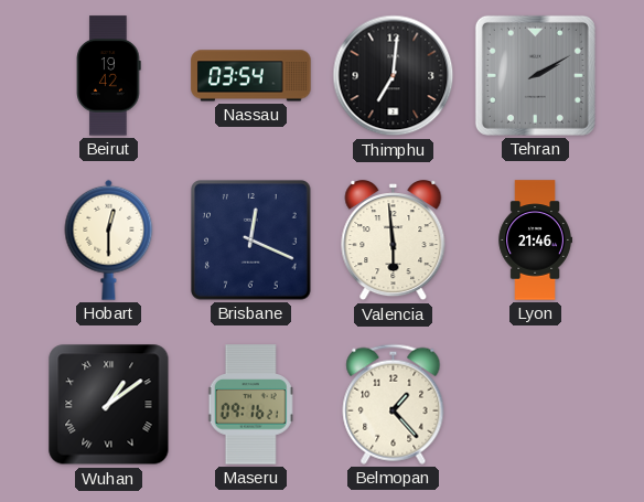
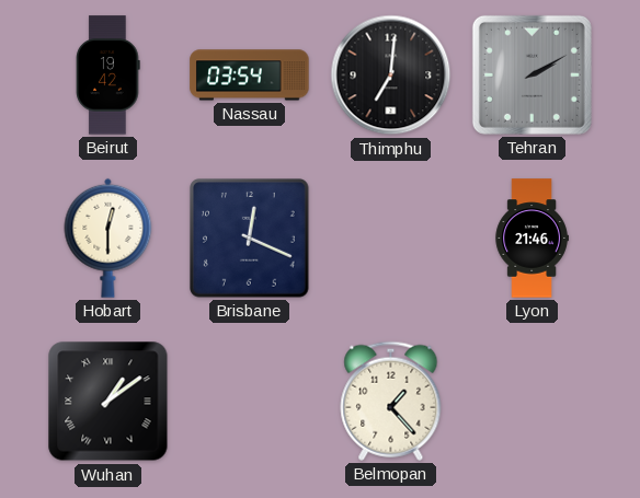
Valencia: 5:59 -> none
Maseru: 09:16 -> none
